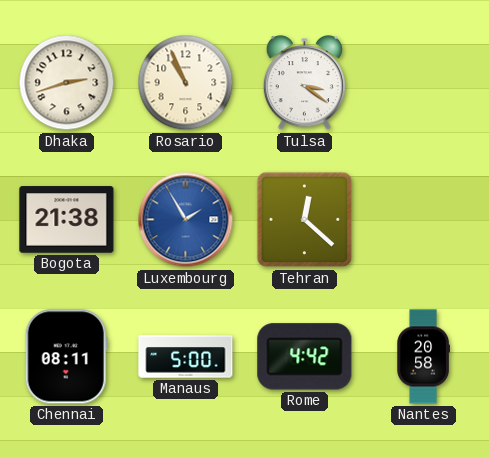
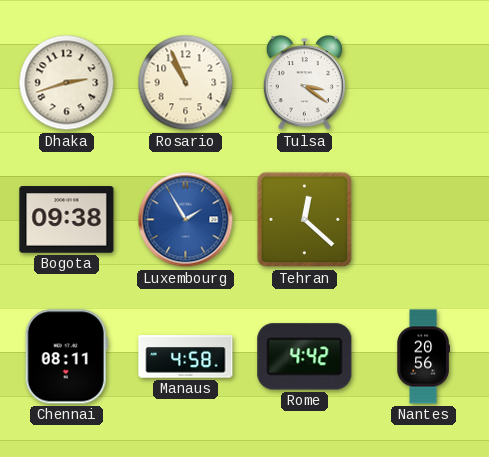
Bogota: 21:38 -> 09:38
Manaus: 5:00 -> 4:58
Nantes: 20:58 -> 20:56
